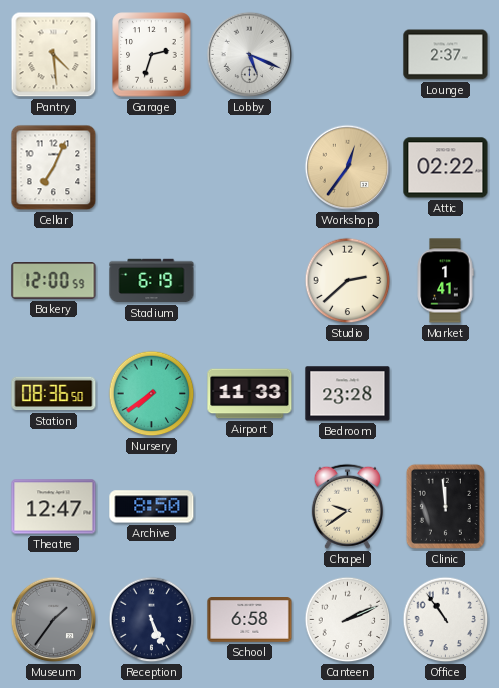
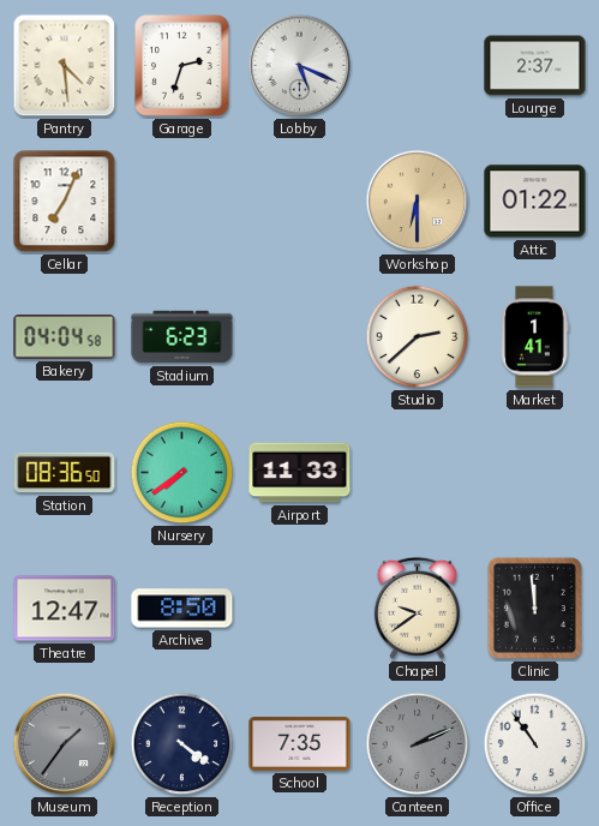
Workshop: 12:36 -> 6:30
Attic: 02:22 -> 01:22
Bakery: 12:00 -> 04:04
Stadium: 6:19 -> 6:23
Bedroom: 23:28 -> none
Reception: 5:26 -> 4:21
School: 6:58 -> 7:35
Canteen dial: white -> grey
